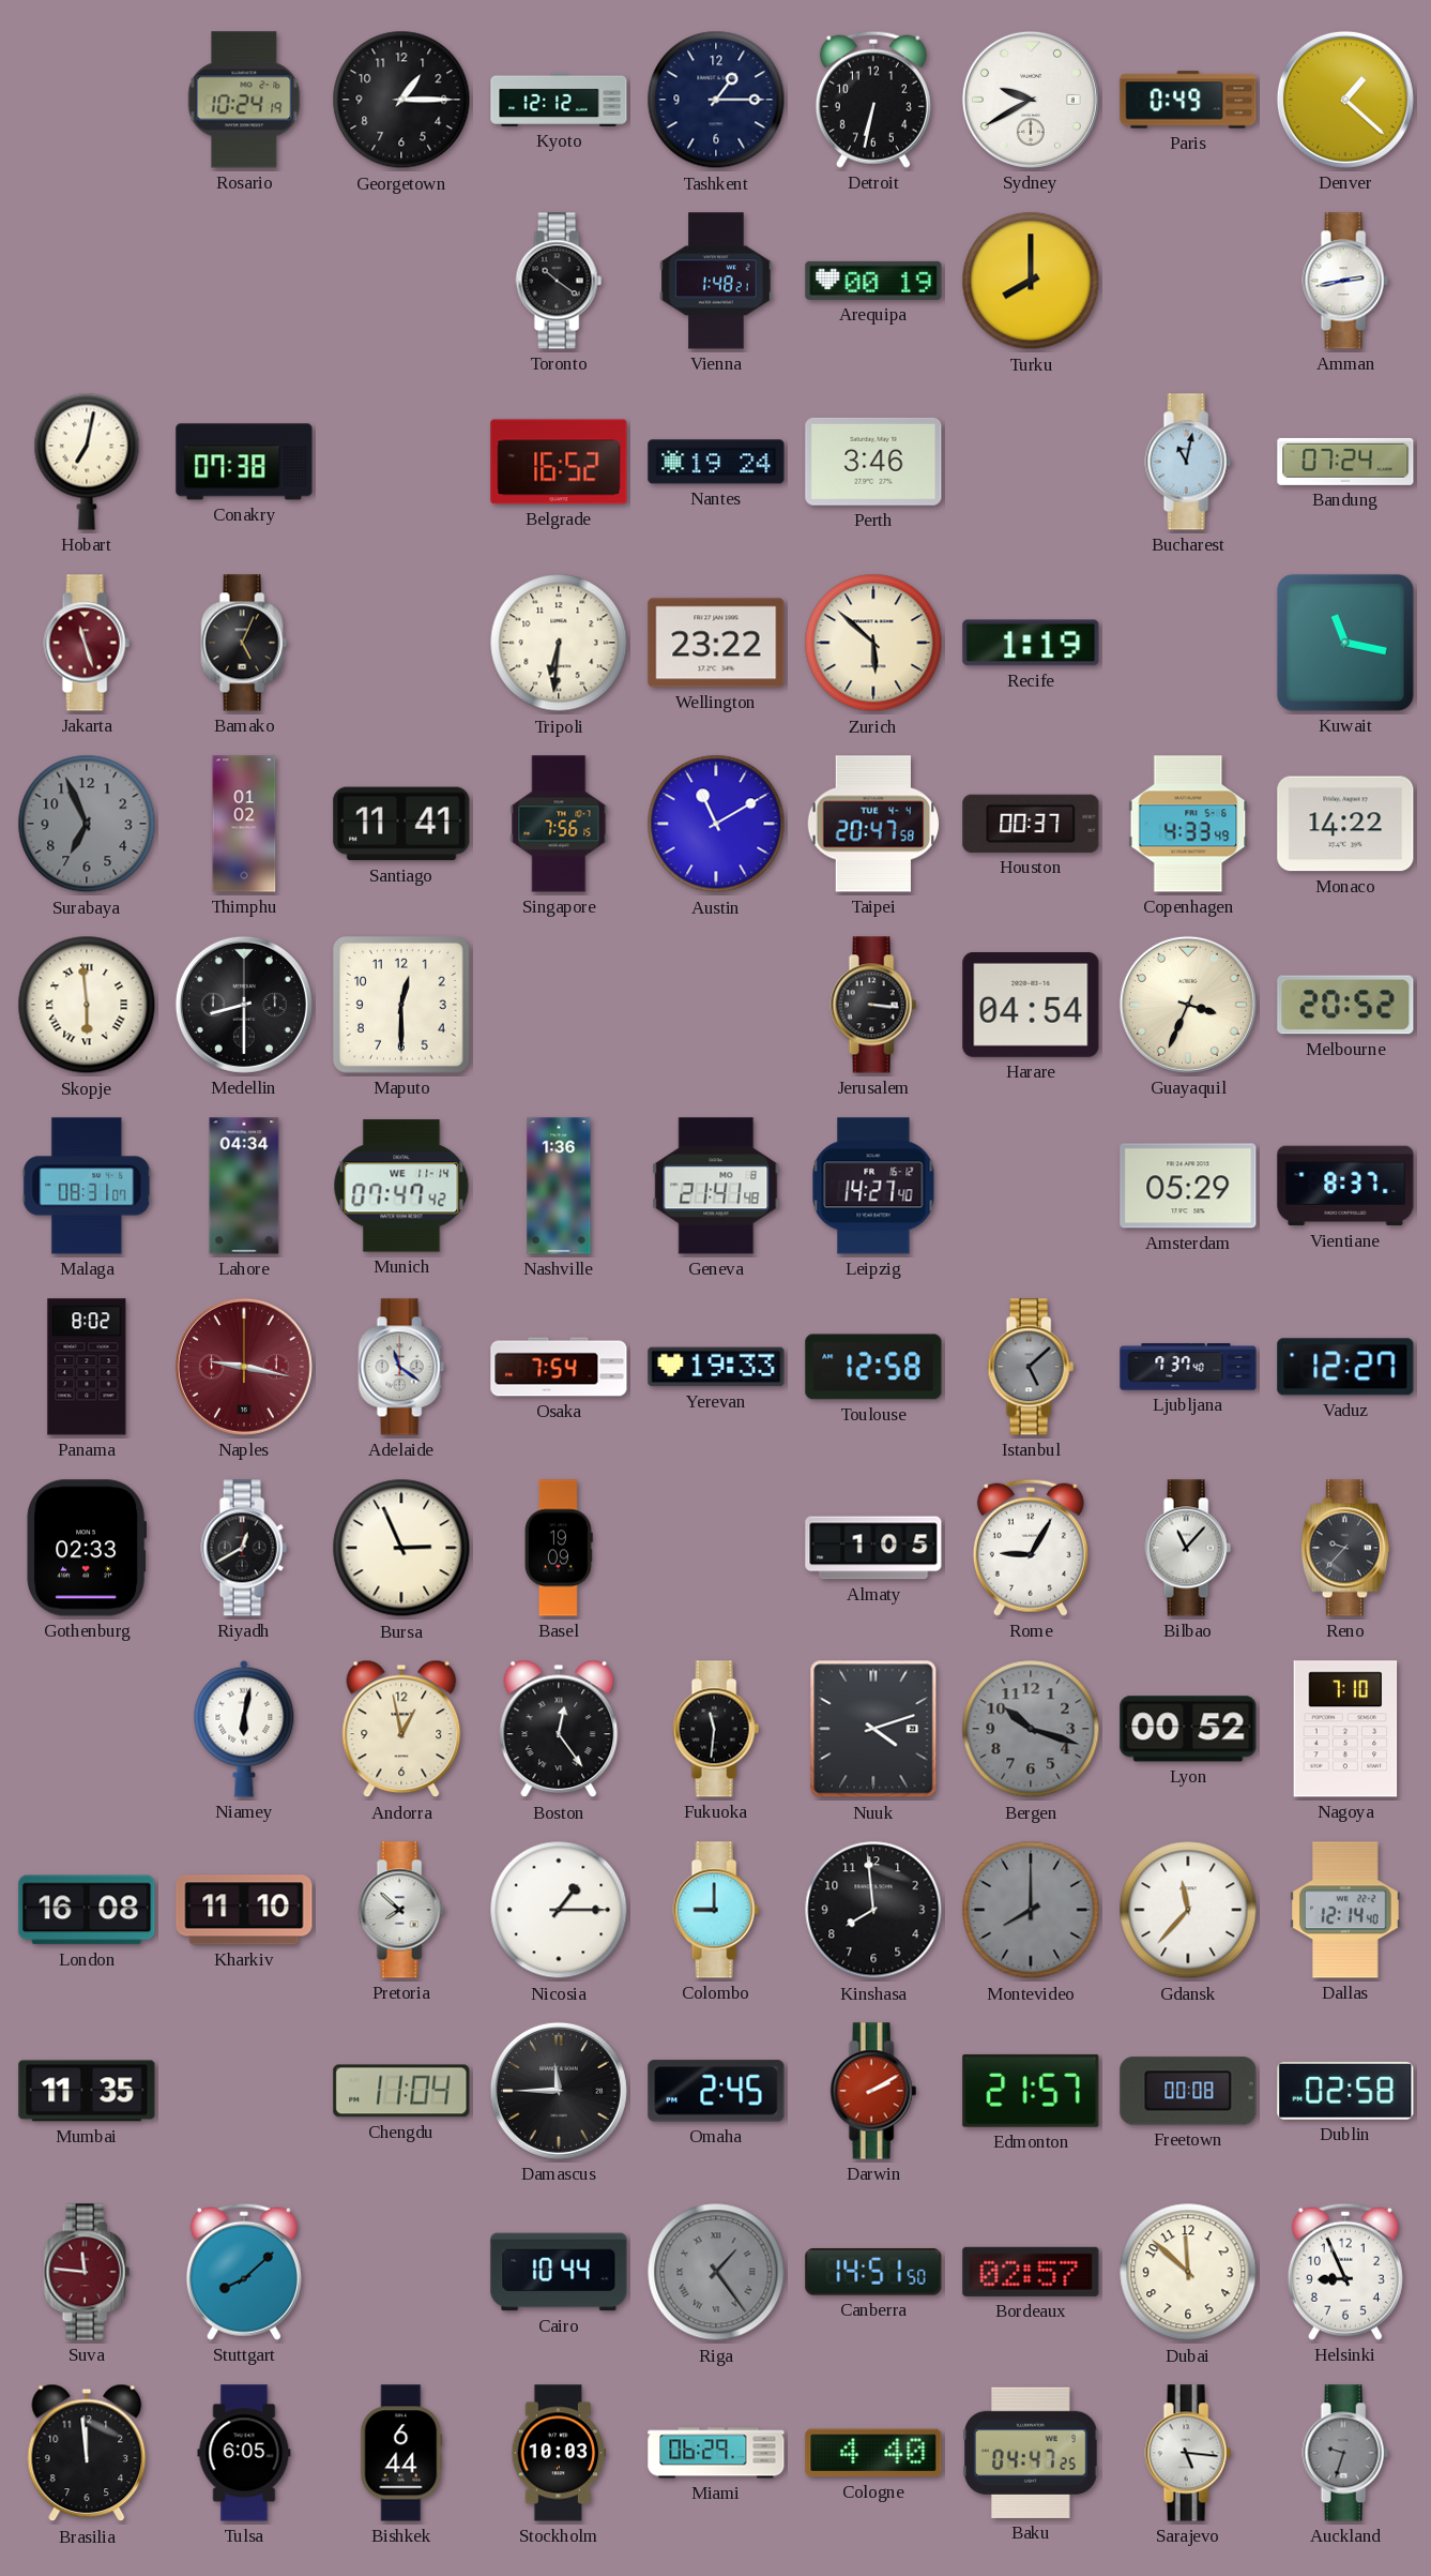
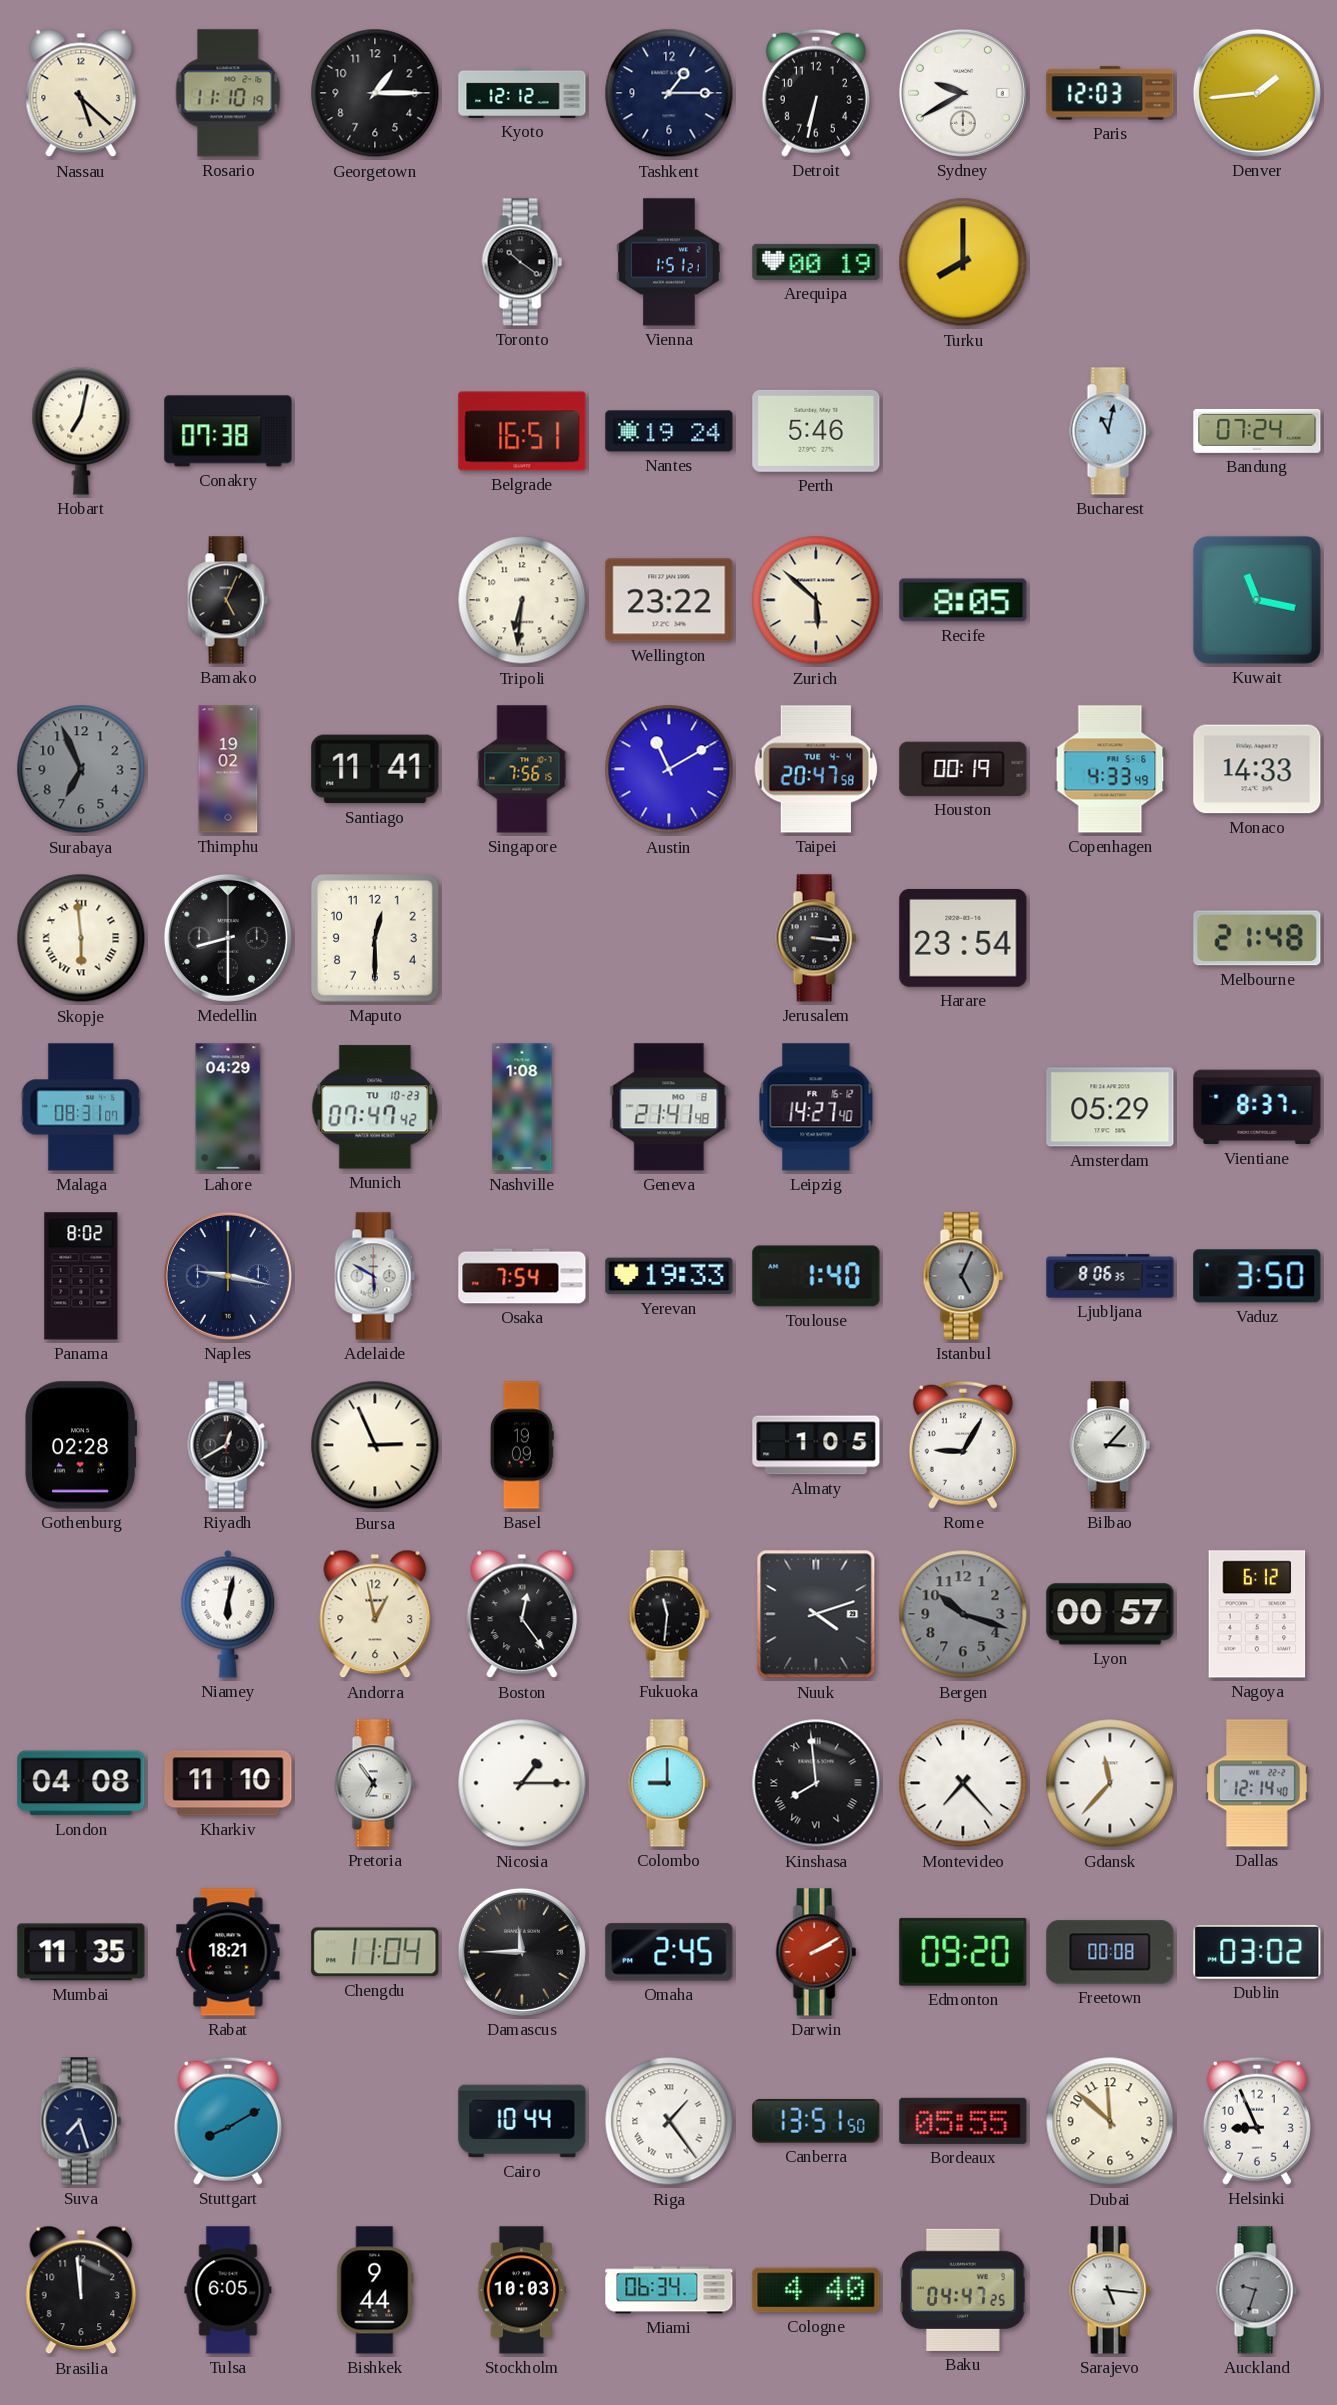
Nassau: none -> 5:22
Rosario: 10:24 -> 11:10
Paris: 0:49 -> 12:03
Denver: 1:22 -> 1:44
Vienna: 1:48 -> 1:51
Amman: 2:43 -> none
Belgrade: 16:52 -> 16:51
Perth: 3:46 -> 5:46
Jakarta: 11:27 -> none
Recife: 1:19 -> 8:05
Thimphu: 01:02 -> 19:02
Houston: 00:37 -> 00:19
Monaco: 14:22 -> 14:33
Harare: 04:54 -> 23:54
Guayaquil: 3:34 -> none
Melbourne: 20:52 -> 21:48
Lahore: 04:34 -> 04:29
Munich date: WE 11-14 -> TU 10-23
Nashville: 1:36 -> 1:08
Naples dial: burgundy -> navy
Adelaide: 11:21 -> 5:50
Toulouse: 12:58 -> 1:40
Istanbul: 5:08 -> 5:04
Ljubljana: 7:37 -> 8:06
Vaduz: 12:27 -> 3:50
Gothenburg: 02:33 -> 02:28
Bilbao: 11:07 -> 3:07
Reno: 9:37 -> none
Lyon: 00:52 -> 00:57
Nagoya: 7:10 -> 6:12
London: 16:08 -> 04:08
Pretoria: 7:52 -> 6:54
Kinshasa numerals: Arabic -> Roman
Montevideo: 8:00 -> 7:23
Montevideo dial: grey -> white
Rabat: none -> 18:21
Edmonton: 21:57 -> 09:20
Dublin: 02:58 -> 03:02
Suva: 11:46 -> 7:27
Suva dial: burgundy -> navy
Stuttgart: 8:08 -> 8:10
Riga dial: grey -> white
Canberra: 14:51 -> 13:51
Bordeaux: 02:57 -> 05:55
Bishkek: 6:44 -> 9:44
Miami: 06:29 -> 06:34
